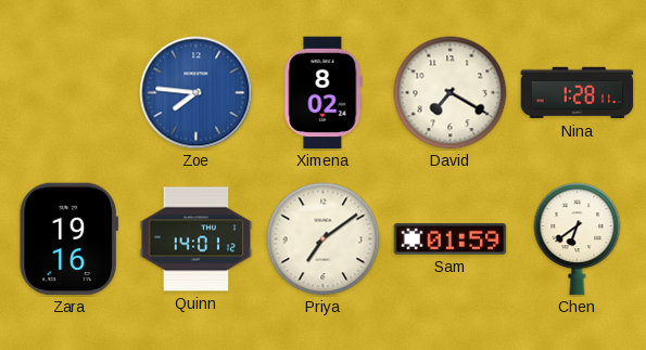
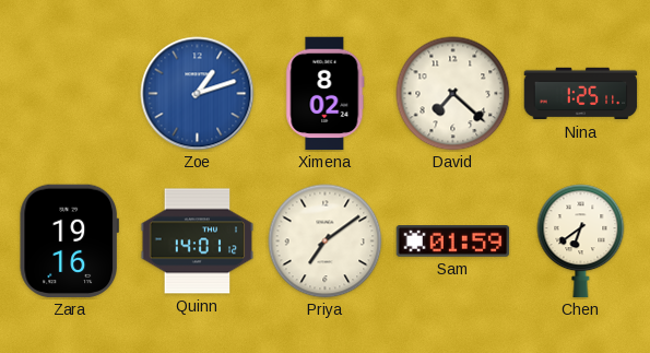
Zoe: 7:46 -> 1:12
David: 7:20 -> 7:22
Nina: 1:28 -> 1:25
